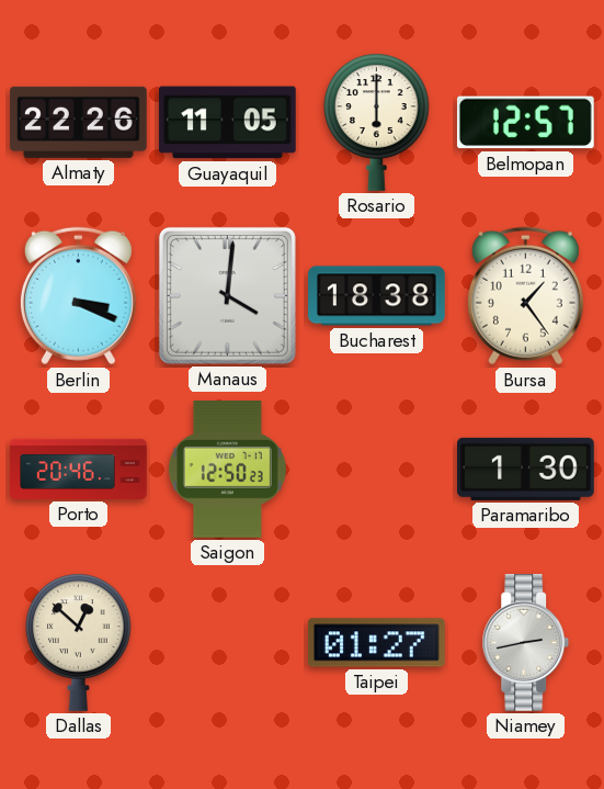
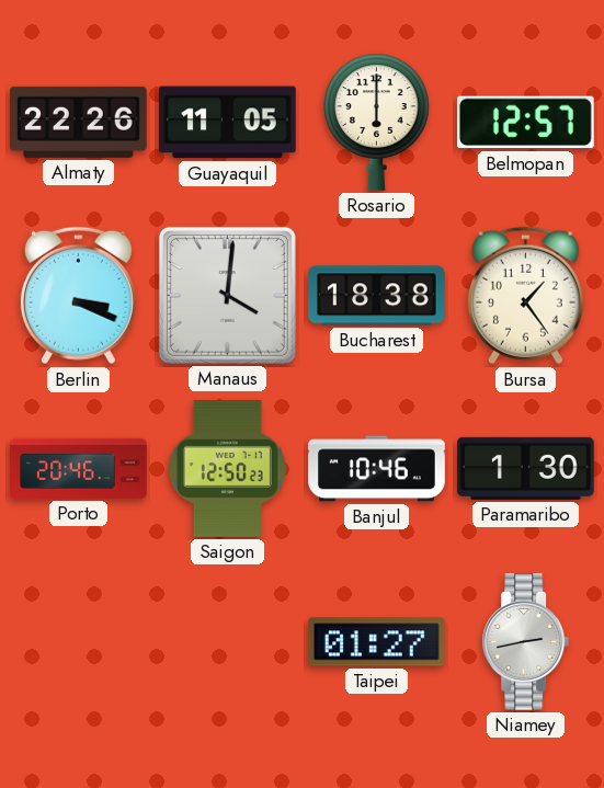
Banjul: none -> 10:46
Dallas: 12:52 -> none
